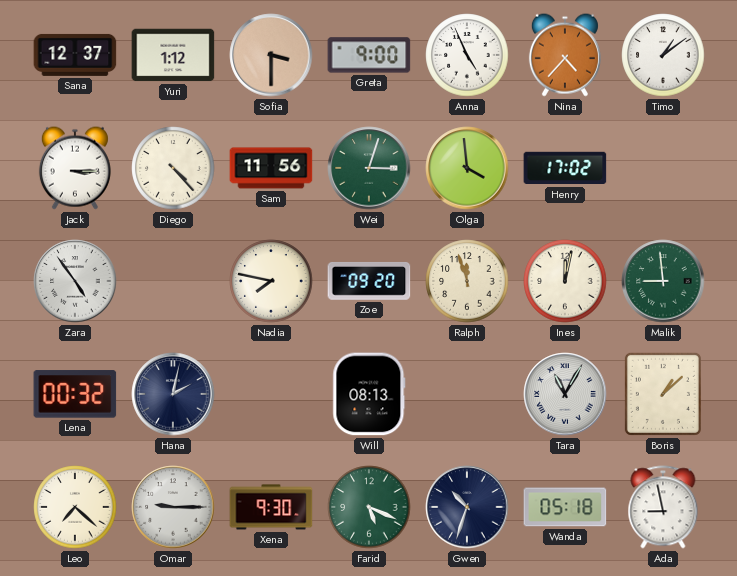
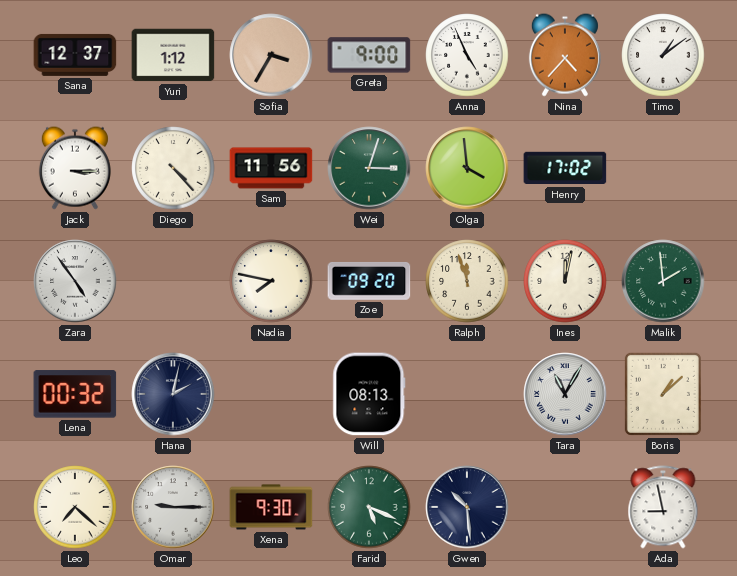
Sofia: 3:30 -> 3:35
Malik: 8:59 -> 1:59
Gwen: 10:33 -> 10:29
Wanda: 05:18 -> none
